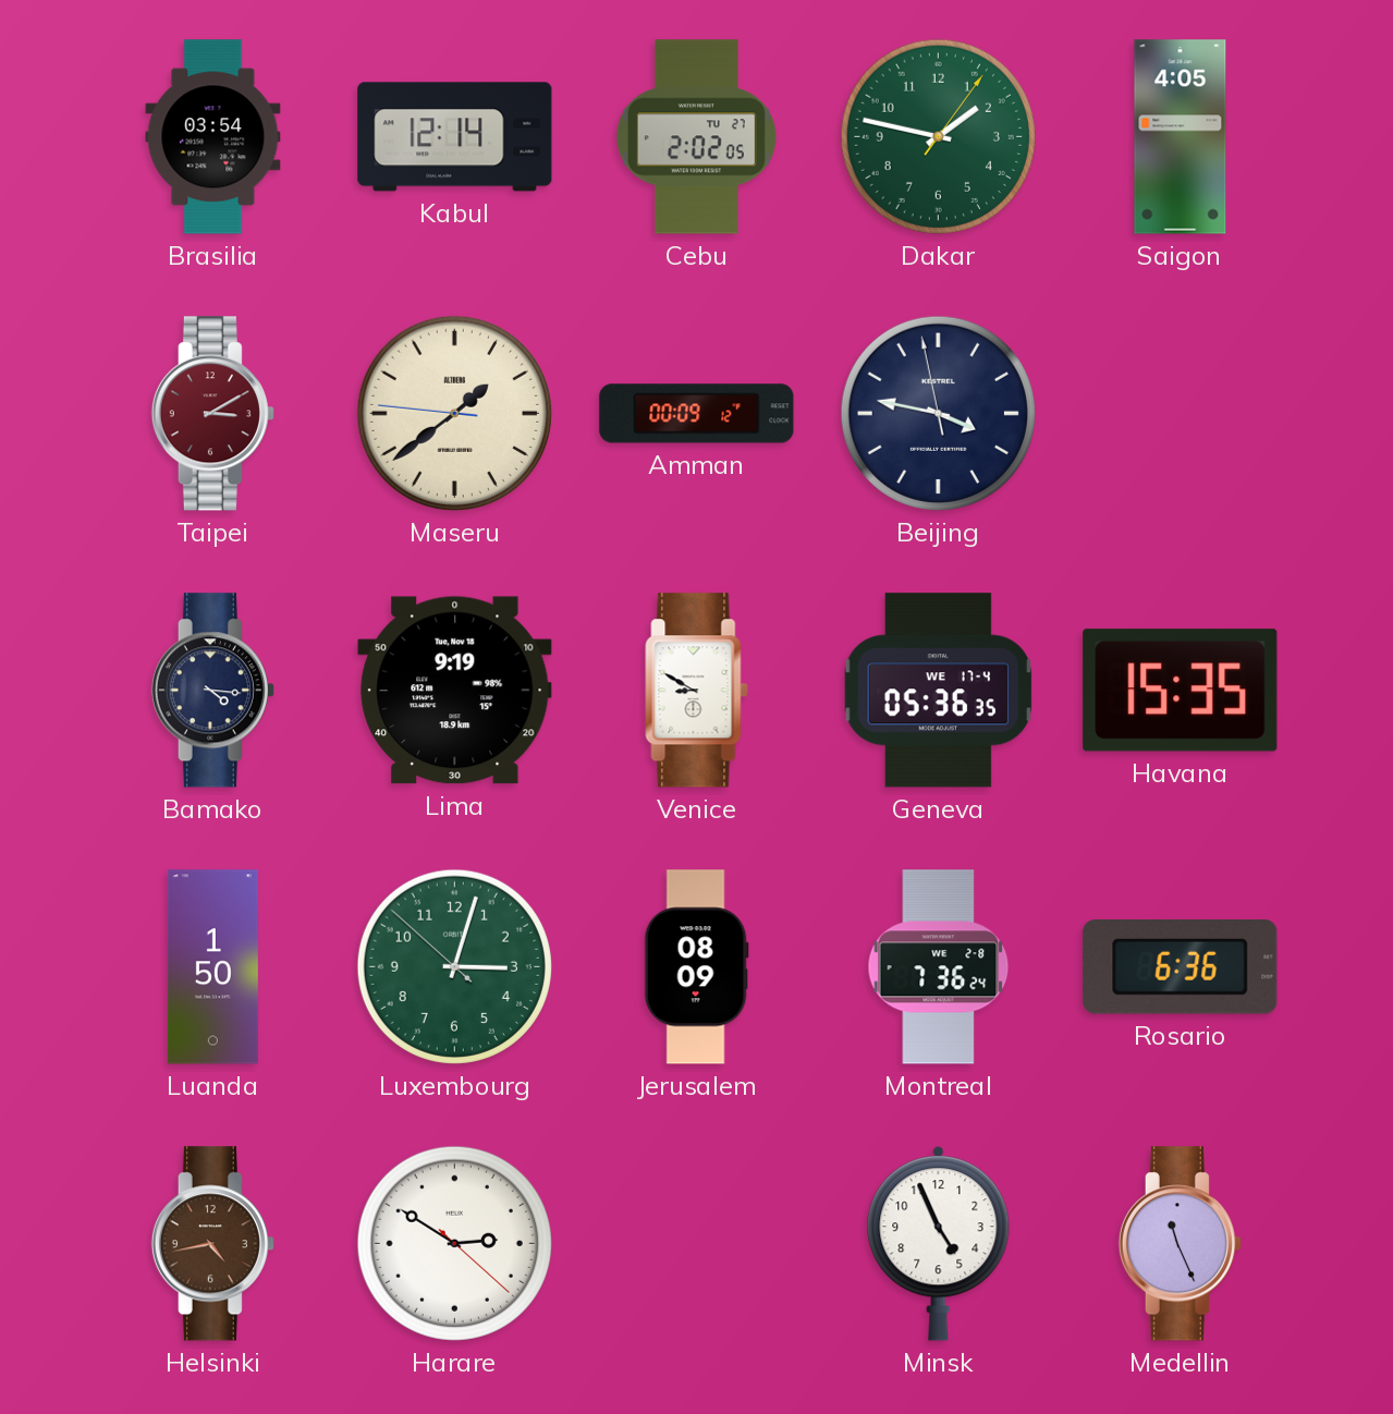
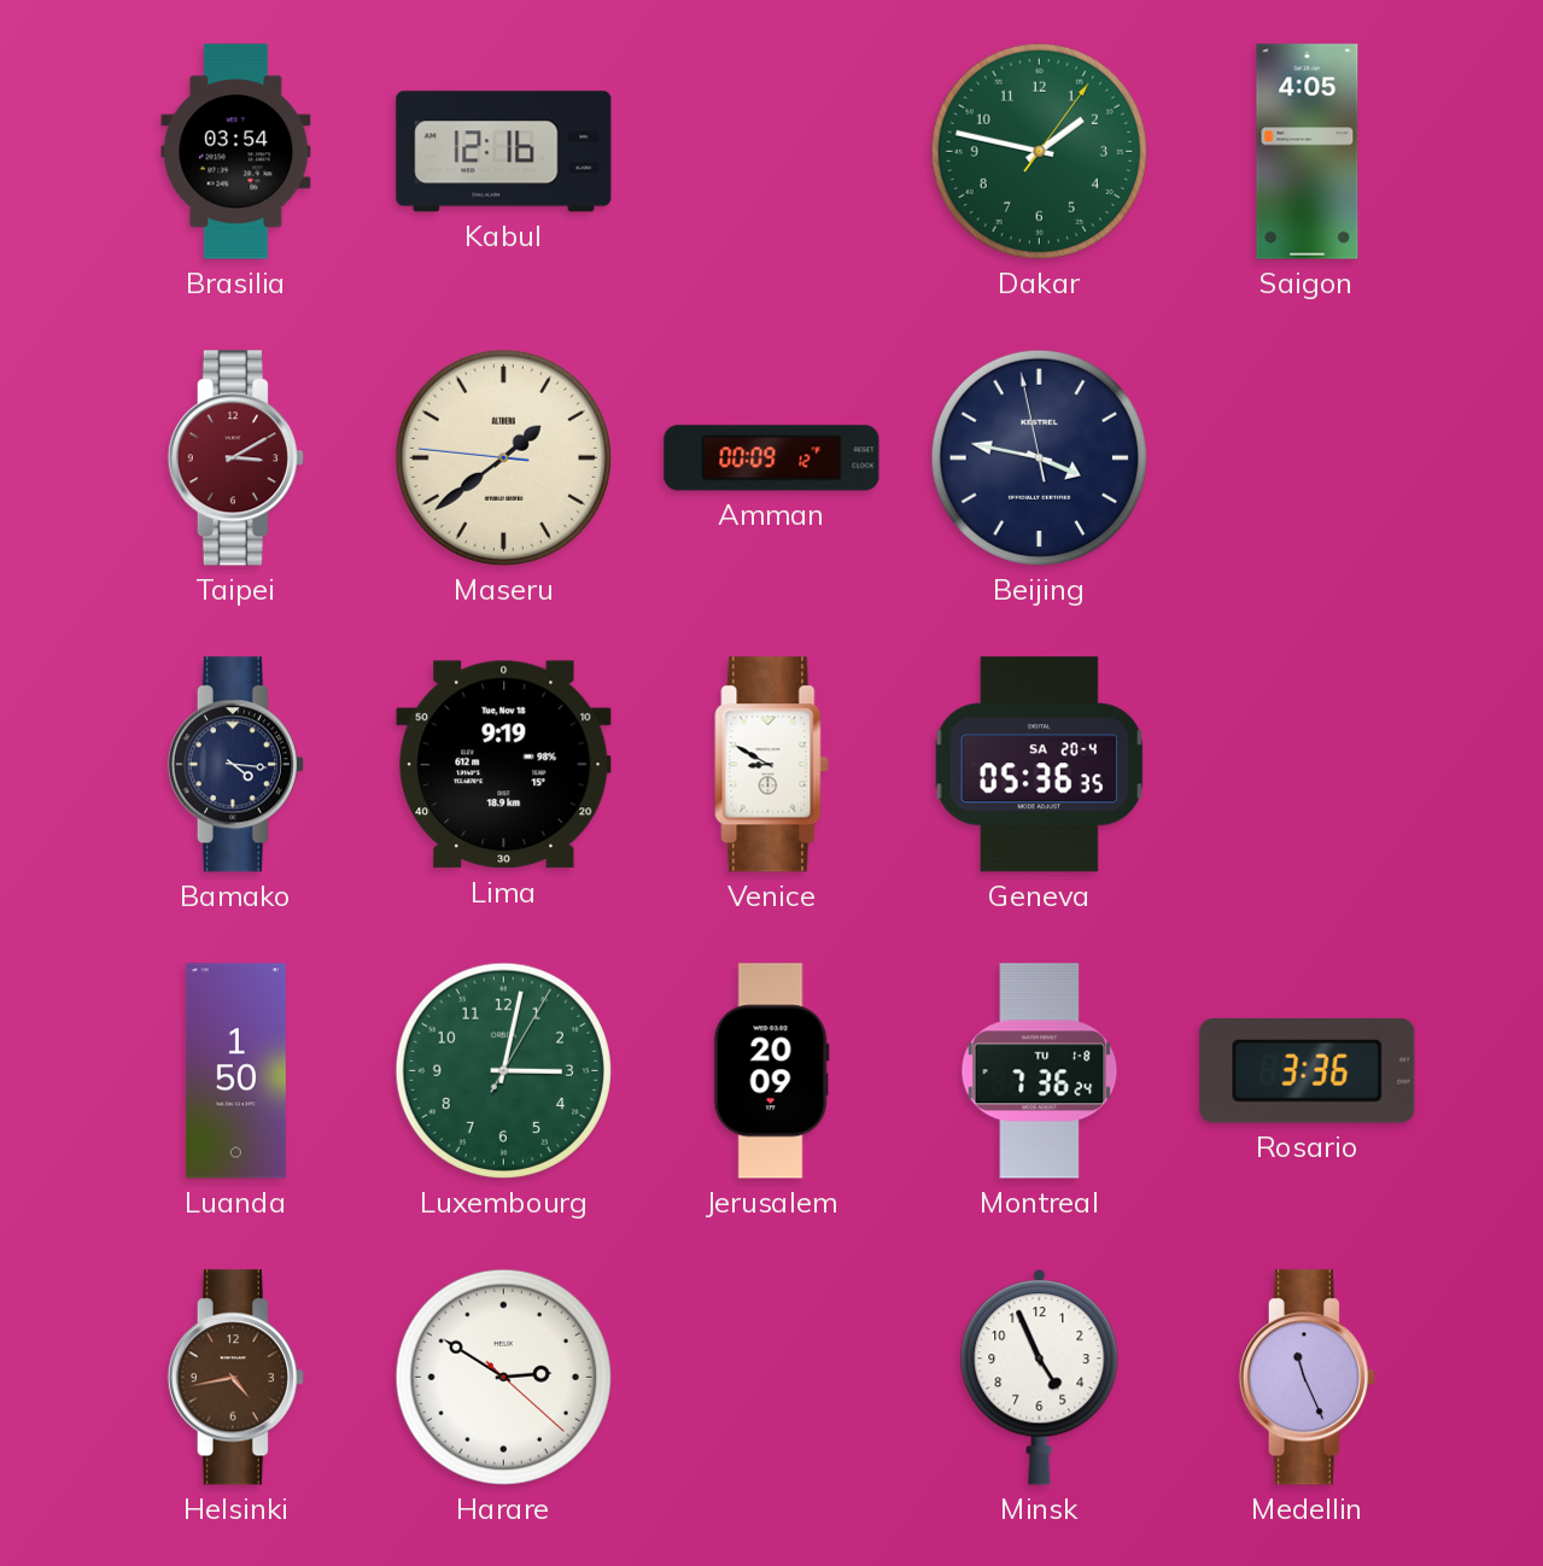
Kabul: 12:14 -> 12:16
Cebu: 2:02 -> none
Geneva date: WE 17-4 -> SA 20-4
Havana: 15:35 -> none
Luxembourg: 3:02:52 -> 3:02:05
Jerusalem: 08:09 -> 20:09
Montreal date: WE 2-8 -> TU 1-8
Rosario: 6:36 -> 3:36
